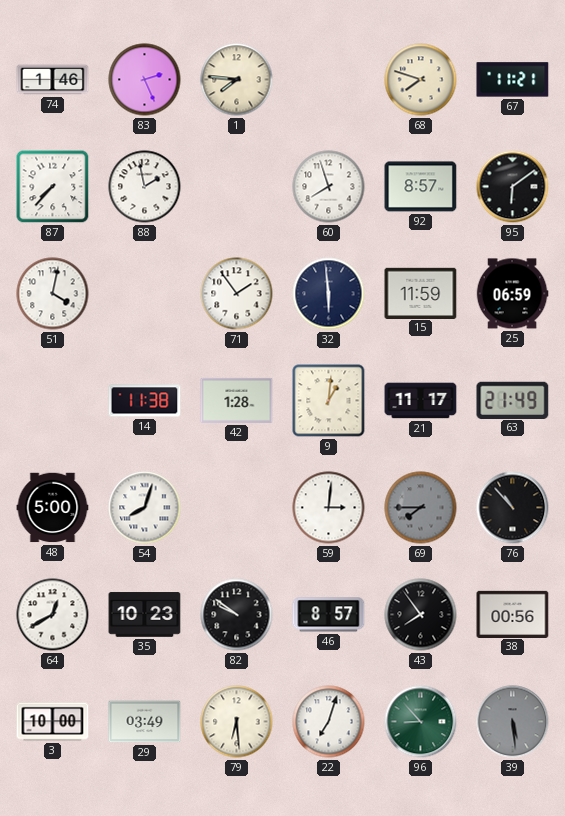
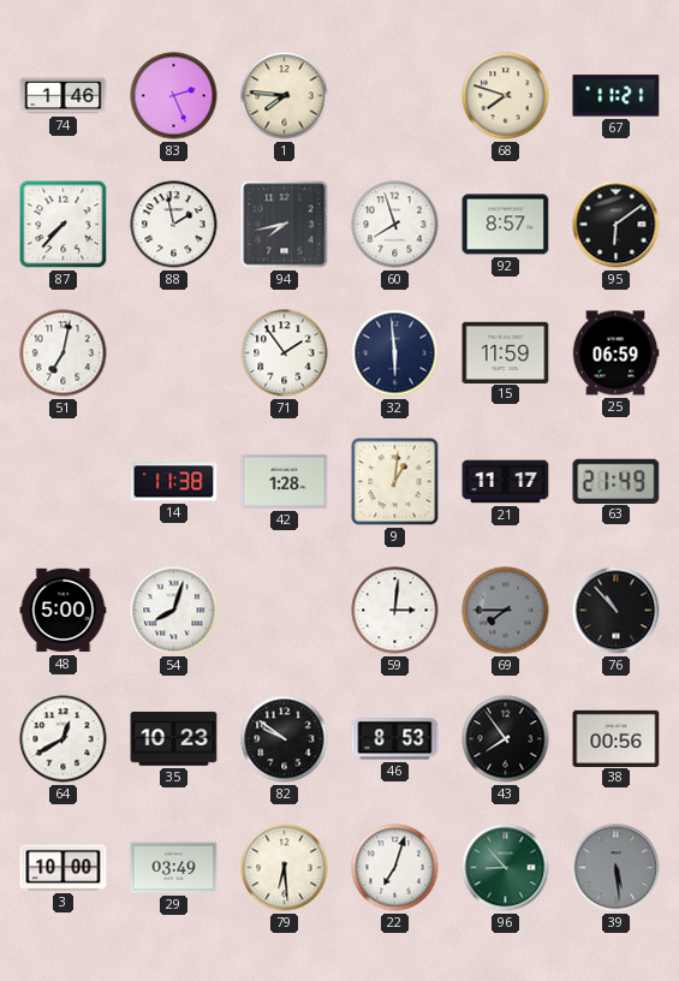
94: none -> 7:43
51: 4:02 -> 7:02
46: 8:57 -> 8:53
